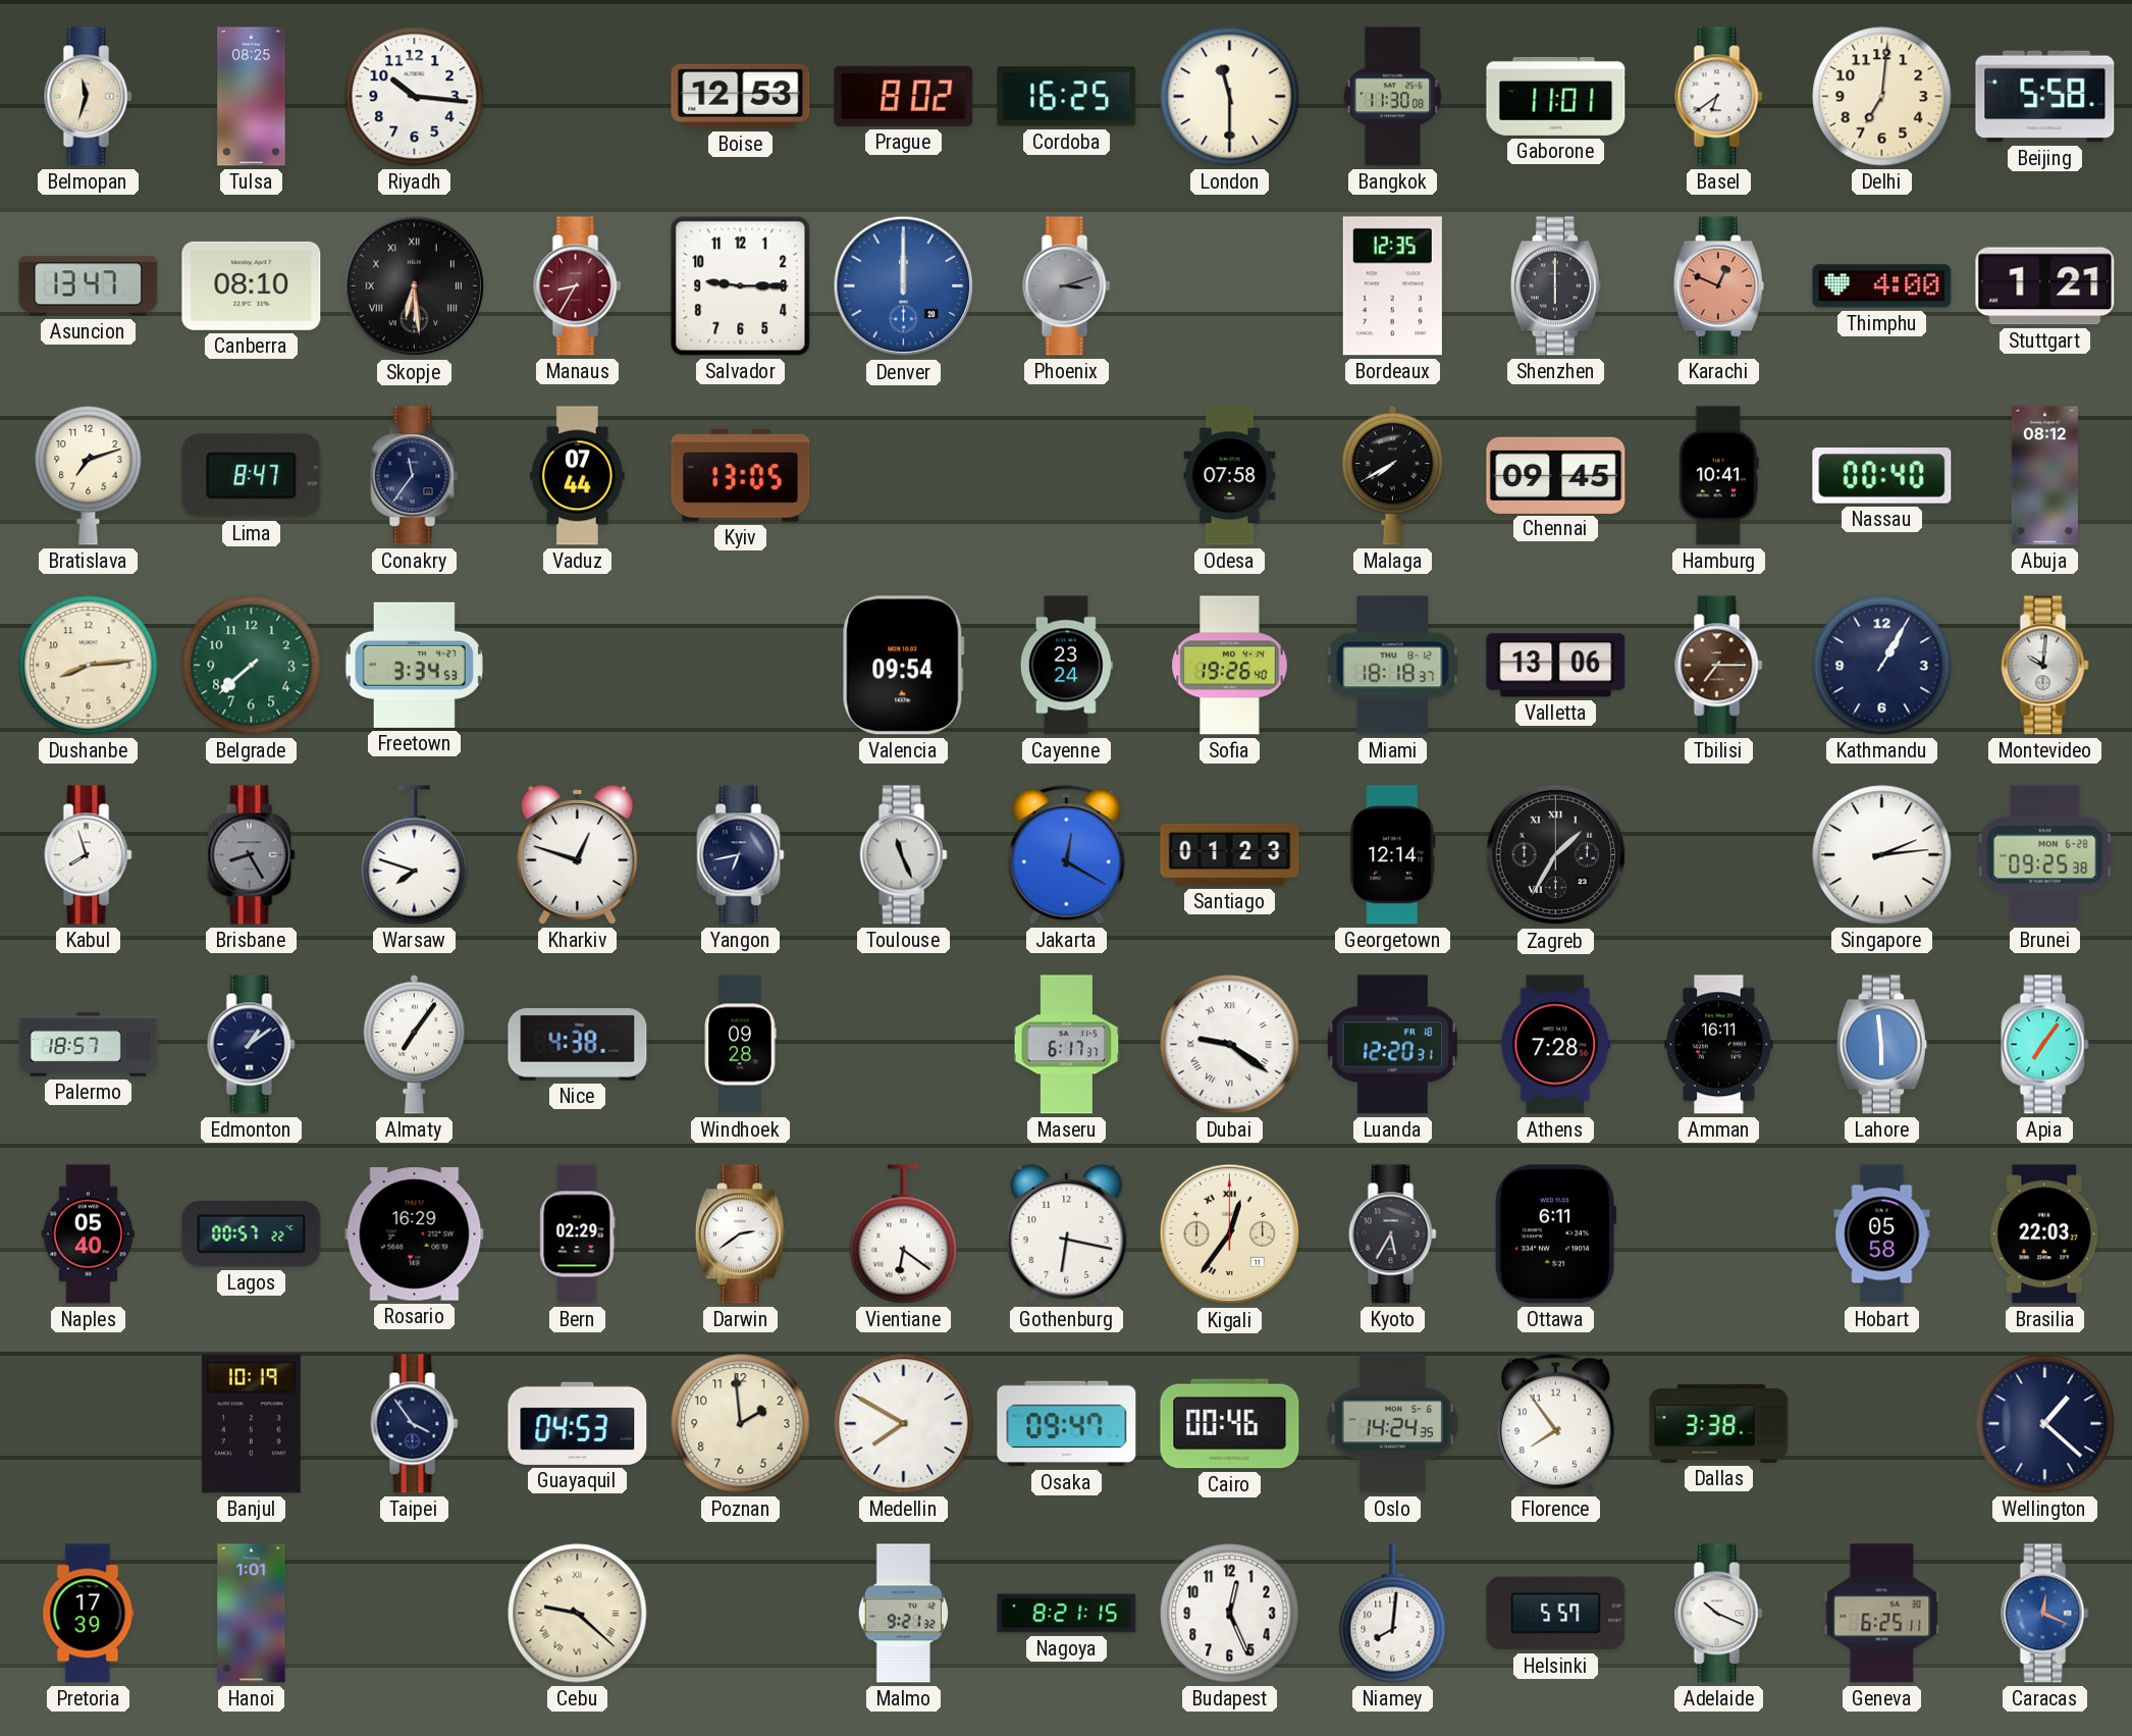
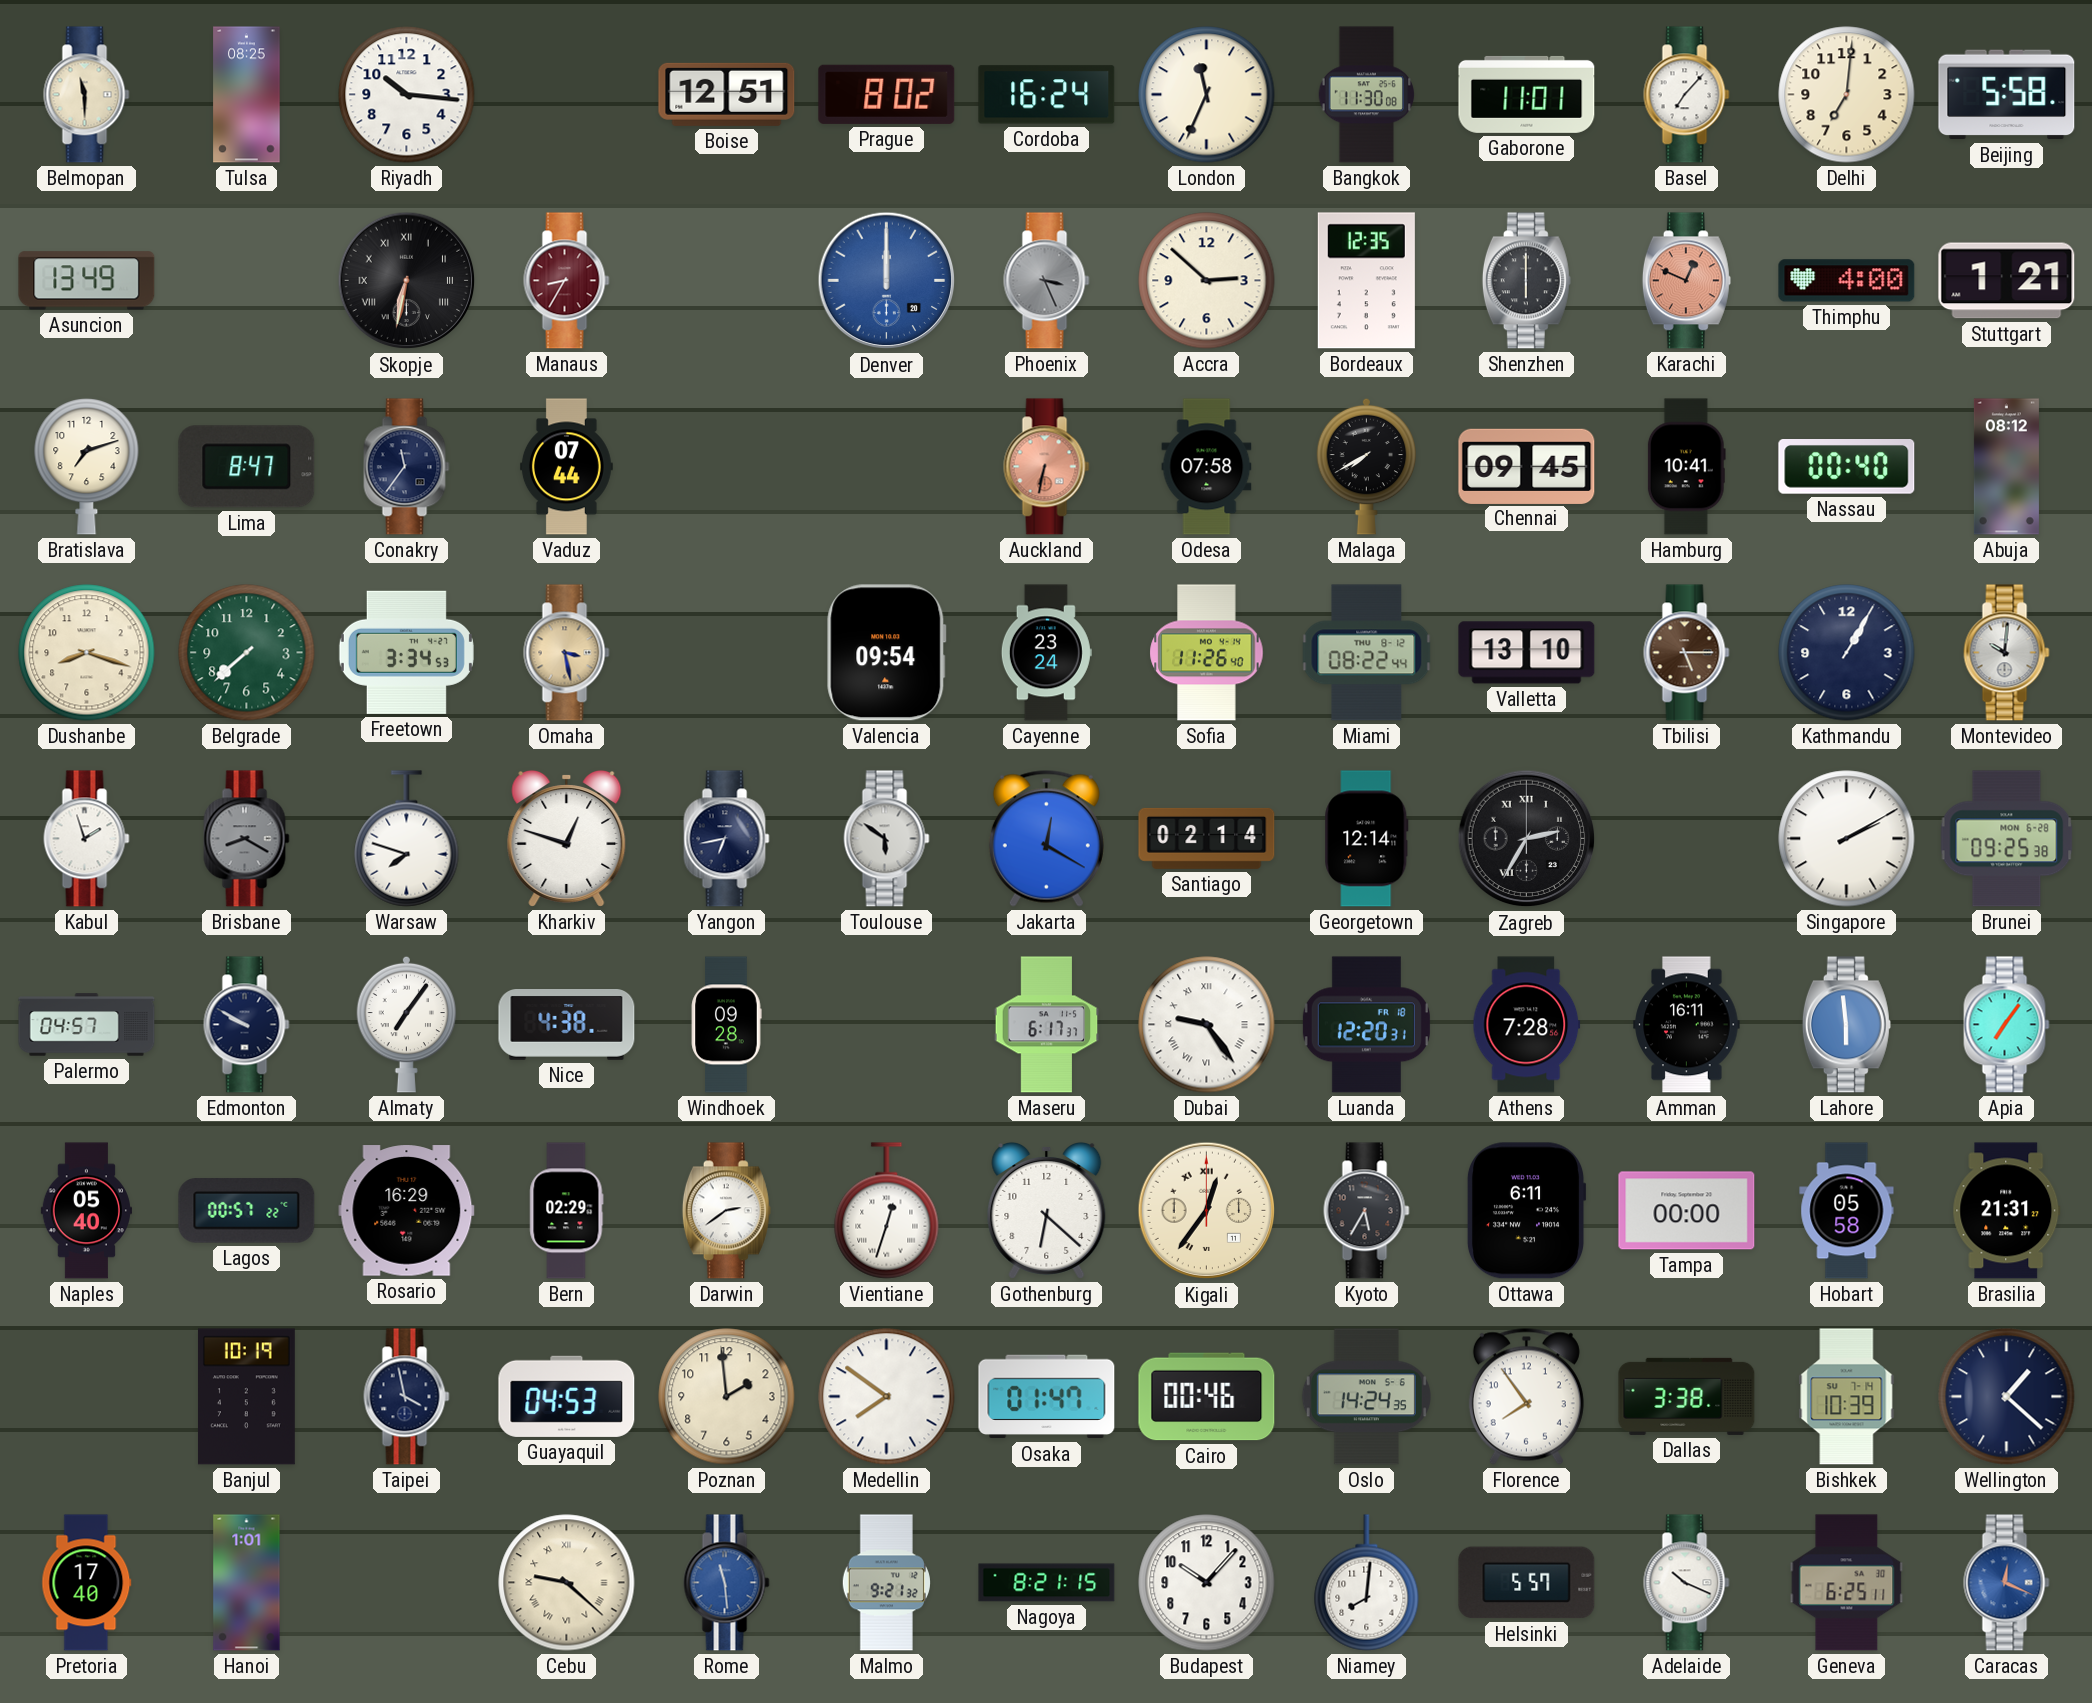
Belmopan: 11:33 -> 11:30
Boise: 12:53 -> 12:51
Cordoba: 16:25 -> 16:24
London: 11:30 -> 11:34
Basel: 6:39 -> 7:07
Asuncion: 13:47 -> 13:49
Canberra: 08:10 -> none
Skopje: 6:29 -> 6:32
Salvador: 9:15 -> none
Phoenix: 3:12 -> 3:26
Accra: none -> 2:52
Kyiv: 13:05 -> none
Auckland: none -> 6:32
Dushanbe: 8:14 -> 8:18
Omaha: none -> 3:28
Sofia: 19:26 -> 11:26
Miami: 18:18 -> 08:22
Valletta: 13:06 -> 13:10
Tbilisi: 7:15 -> 5:15
Kabul: 7:57 -> 1:57
Brisbane: 8:25 -> 8:20
Toulouse: 11:26 -> 5:51
Santiago: 01:23 -> 02:14
Zagreb: 1:35 -> 2:35
Singapore: 2:14 -> 2:10
Palermo: 18:57 -> 04:57
Edmonton: 1:09 -> 9:50
Dubai: 9:21 -> 9:24
Vientiane: 6:21 -> 12:33
Gothenburg: 6:17 -> 6:22
Tampa: none -> 00:00
Brasilia: 22:03 -> 21:31
Taipei: 3:54 -> 3:58
Medellin: 7:50 -> 7:51
Osaka: 09:47 -> 01:47
Bishkek: none -> 10:39
Pretoria: 17:39 -> 17:40
Rome: none -> 11:29
Budapest: 12:26 -> 10:07
